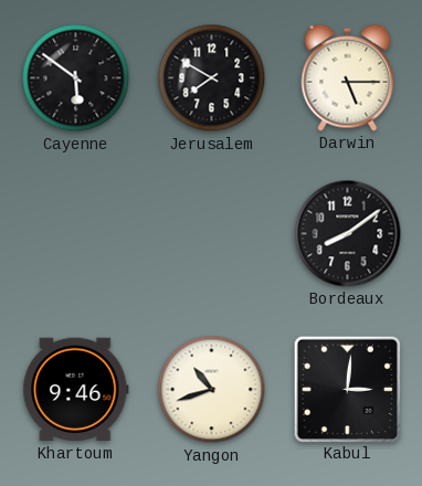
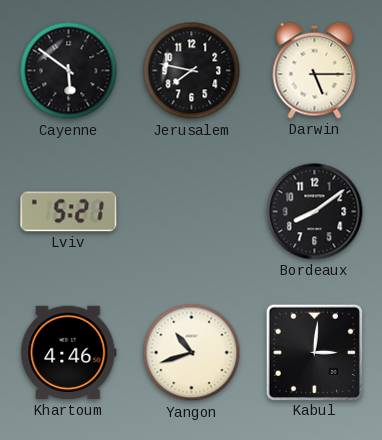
Jerusalem: 7:50 -> 7:47
Lviv: none -> 5:21
Khartoum: 9:46 -> 4:46
